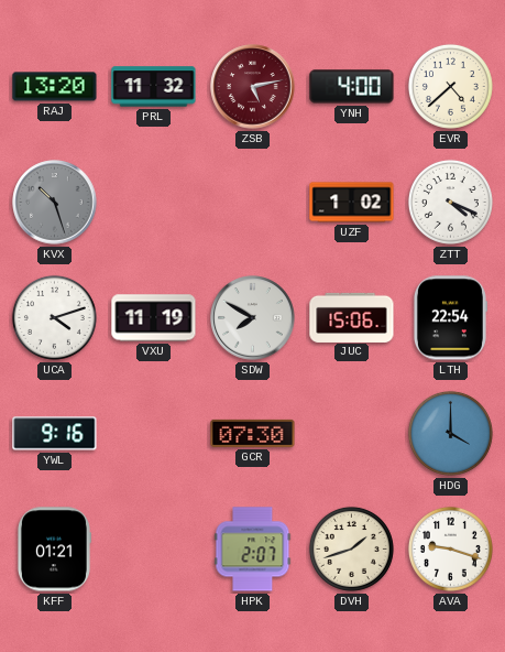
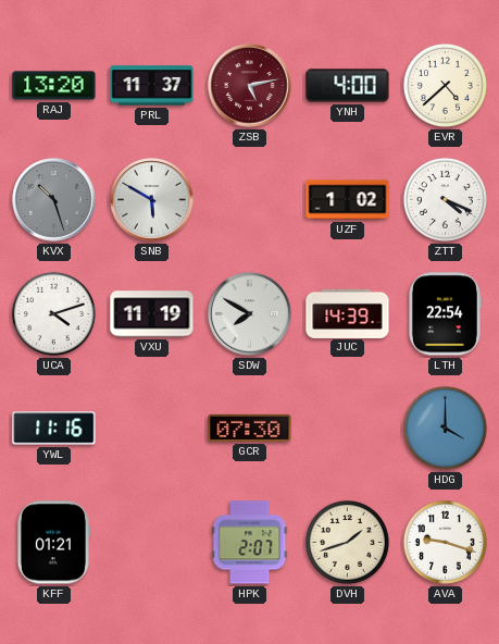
PRL: 11:32 -> 11:37
SNB: none -> 5:50
JUC: 15:06 -> 14:39
YWL: 9:16 -> 11:16
